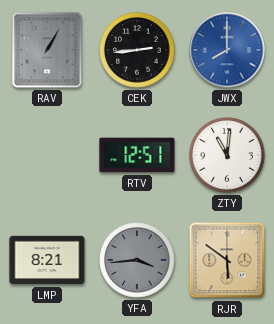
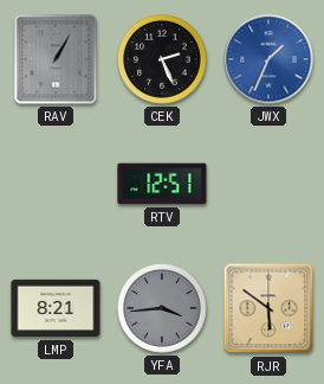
CEK: 2:44 -> 2:26
JWX: 8:00 -> 1:34
ZTY: 11:01 -> none
